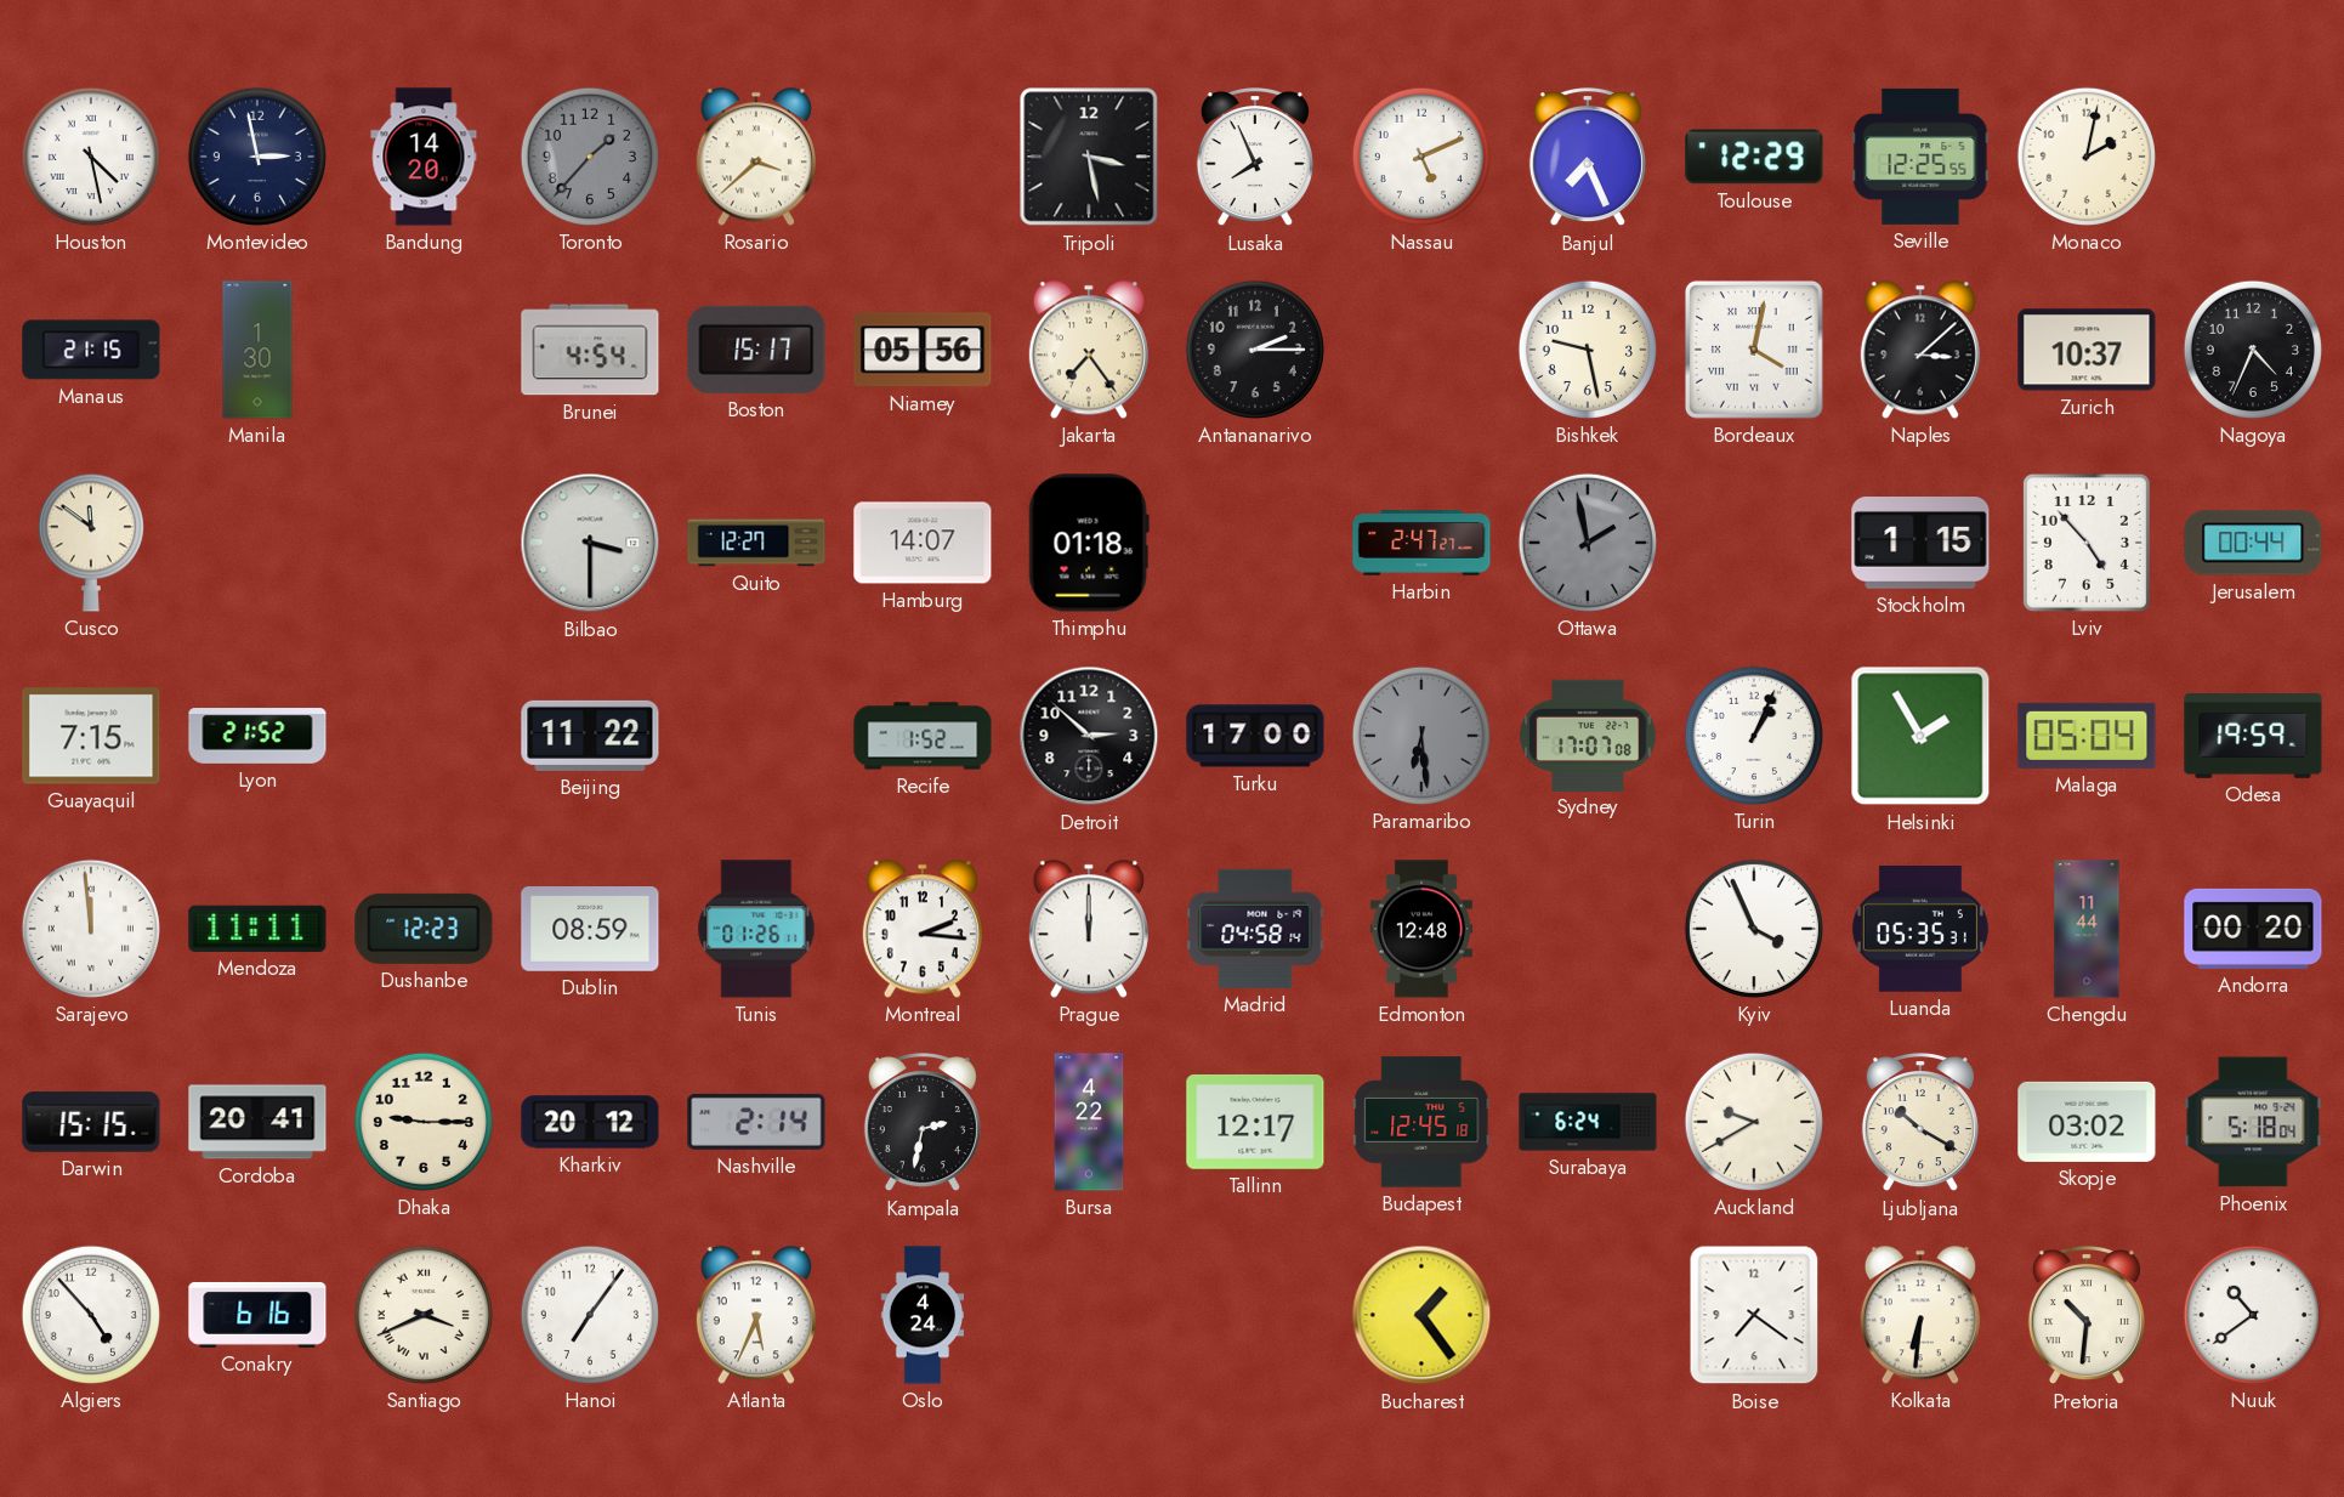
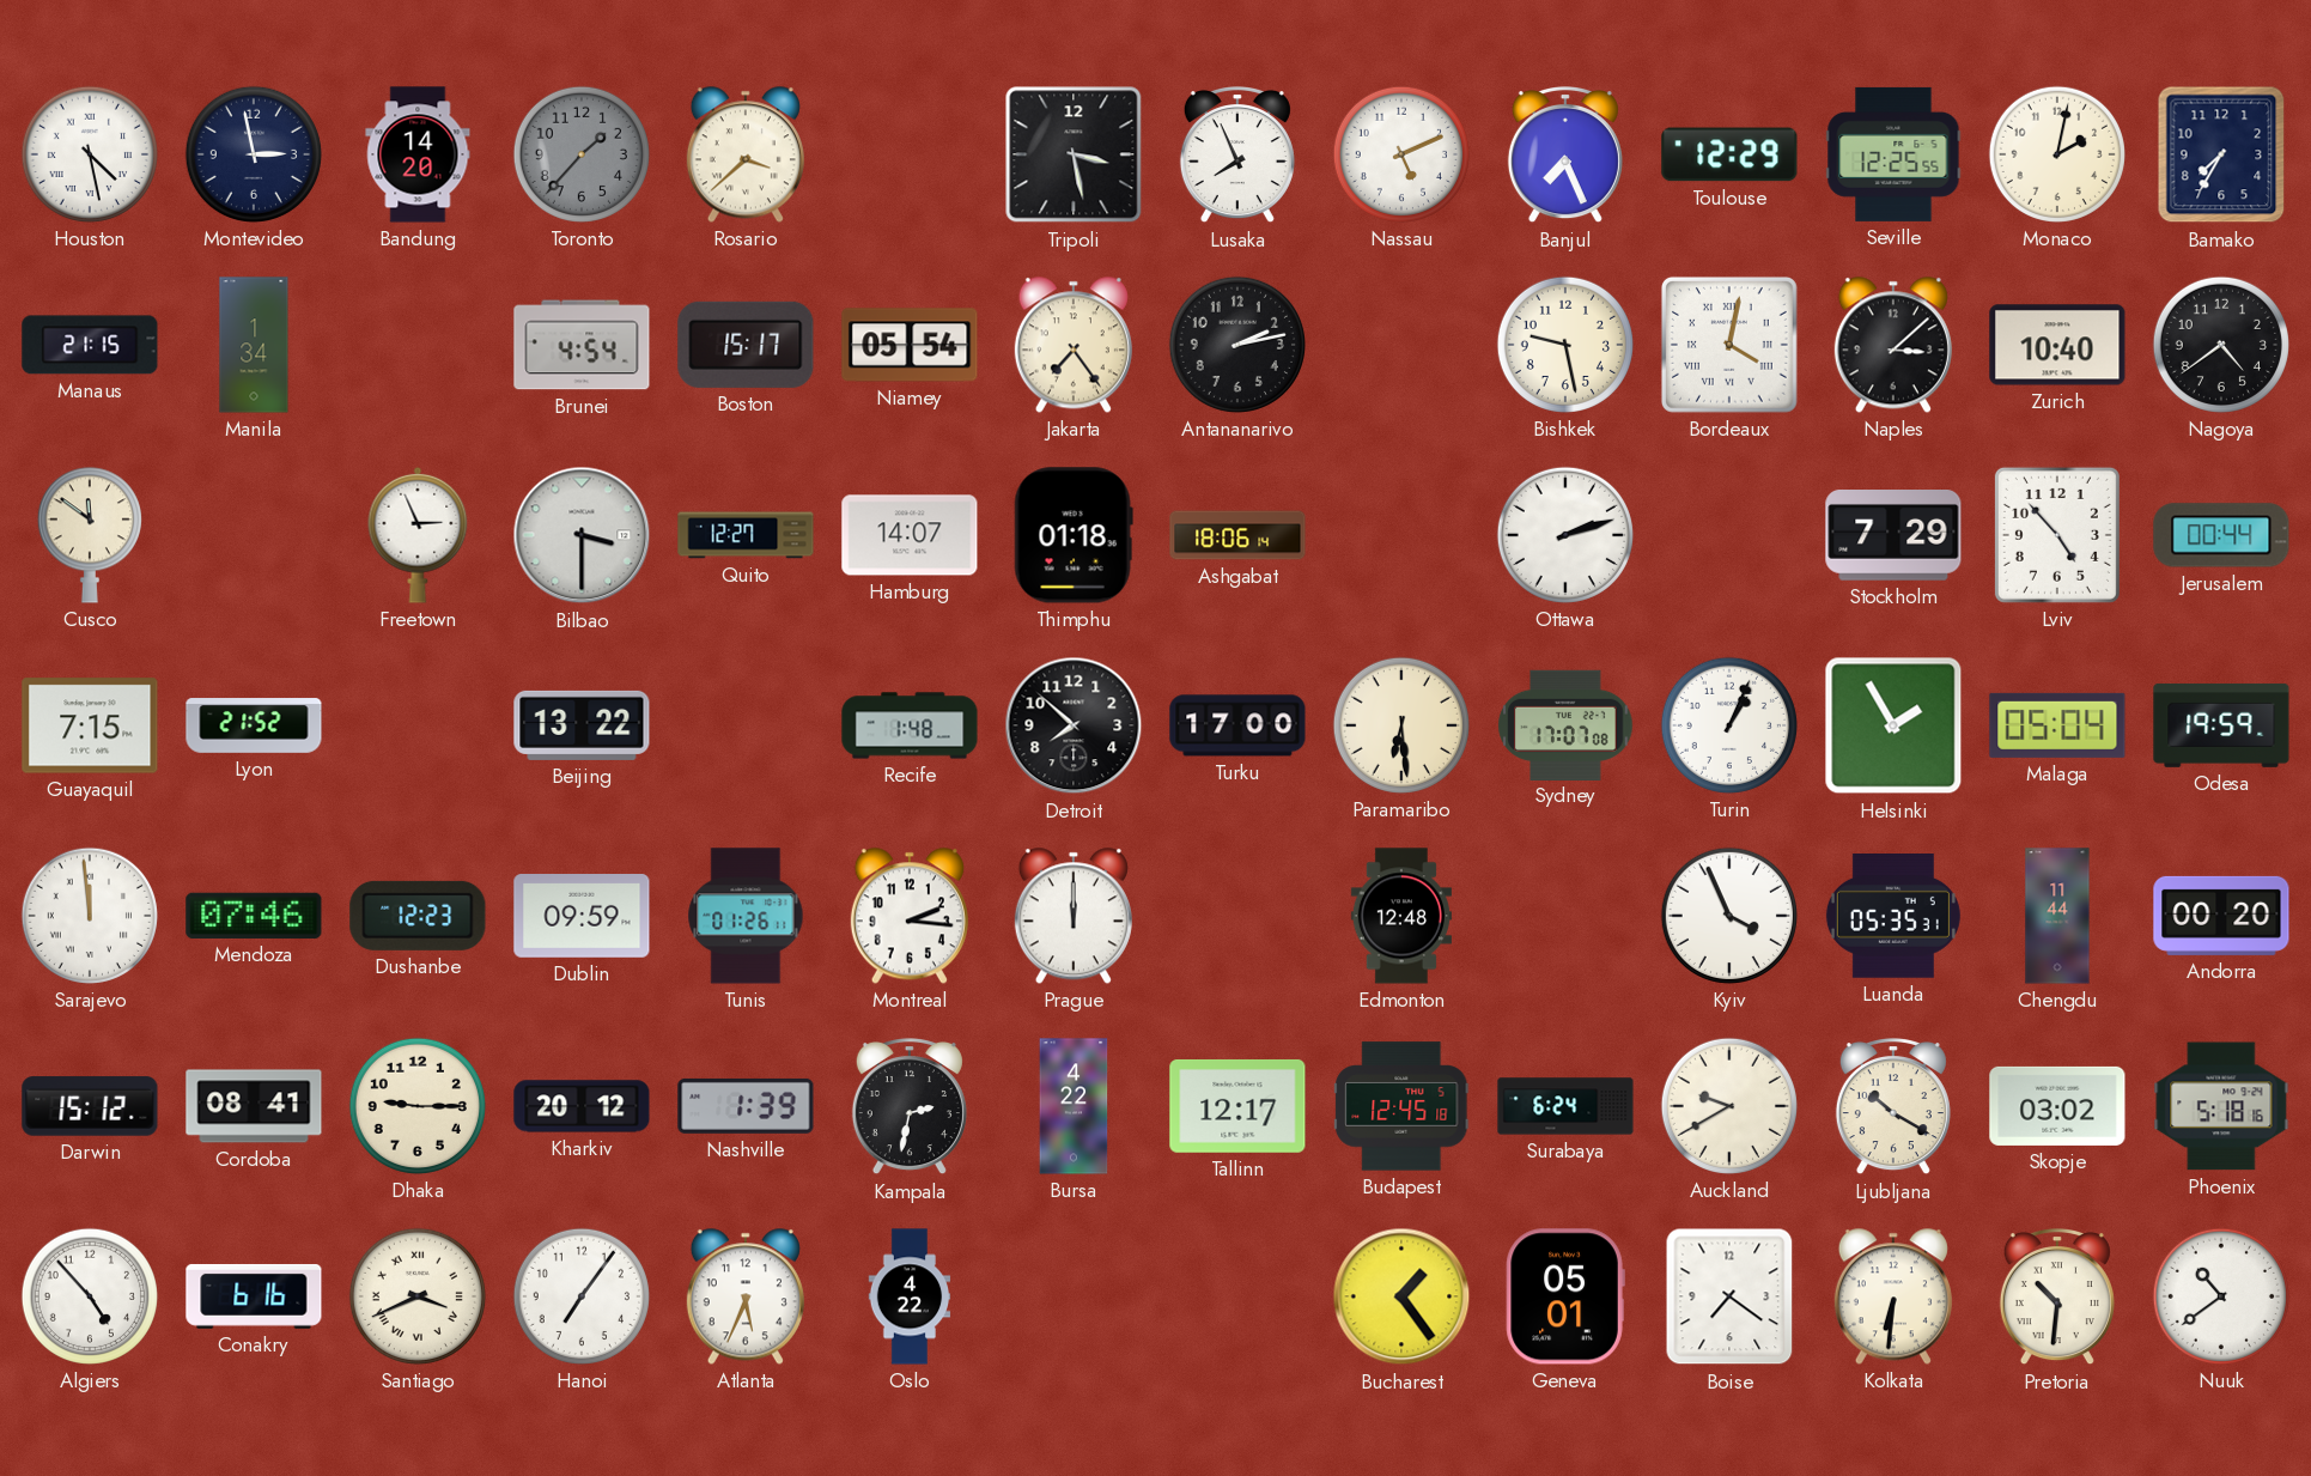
Bamako: none -> 7:35
Manila: 1:30 -> 1:34
Niamey: 05:56 -> 05:54
Antananarivo: 2:15 -> 2:13
Zurich: 10:37 -> 10:40
Nagoya: 4:34 -> 4:39
Freetown: none -> 2:56
Ashgabat: none -> 18:06
Harbin: 2:47 -> none
Ottawa: 1:58 -> 2:12
Ottawa dial: grey -> white
Stockholm: 1:15 -> 7:29
Beijing: 11:22 -> 13:22
Recife: 1:52 -> 1:48
Detroit: 2:52 -> 7:52
Paramaribo dial: grey -> cream
Mendoza: 11:11 -> 07:46
Dublin: 08:59 -> 09:59
Madrid: 04:58 -> none
Darwin: 15:15 -> 15:12
Cordoba: 20:41 -> 08:41
Nashville: 2:14 -> 1:39
Phoenix: 5:18:04 -> 5:18:16
Oslo: 4:24 -> 4:22
Geneva: none -> 05:01
